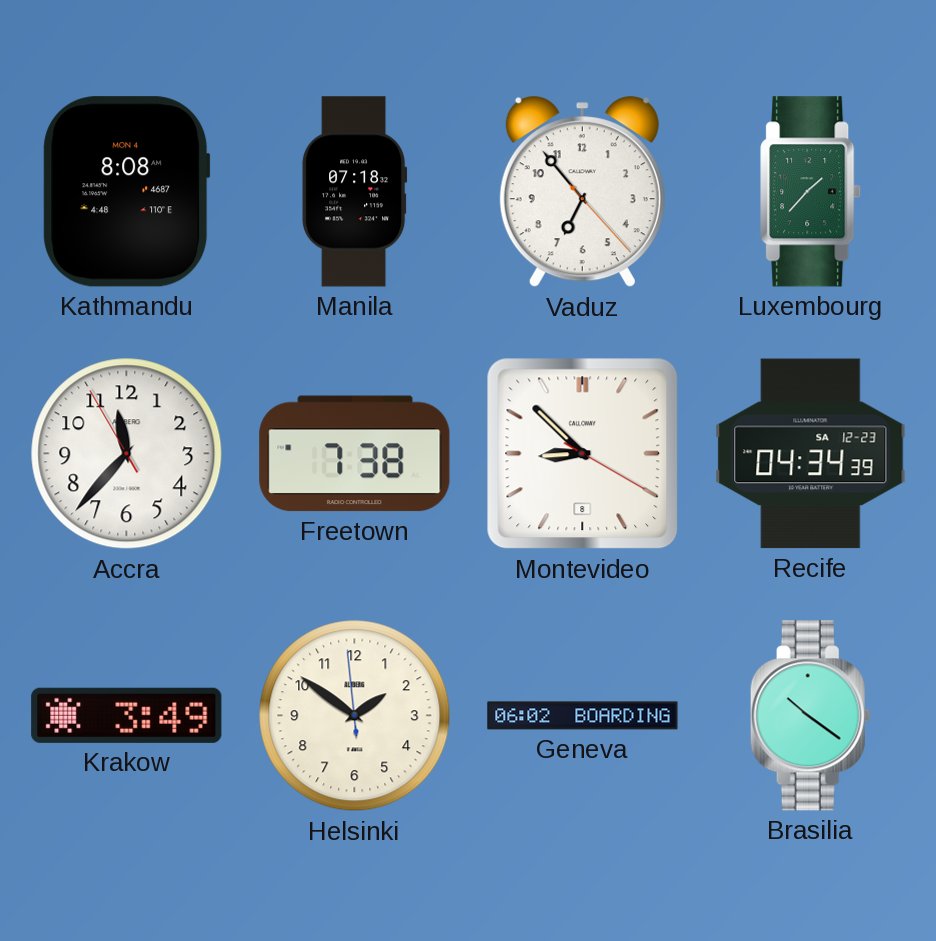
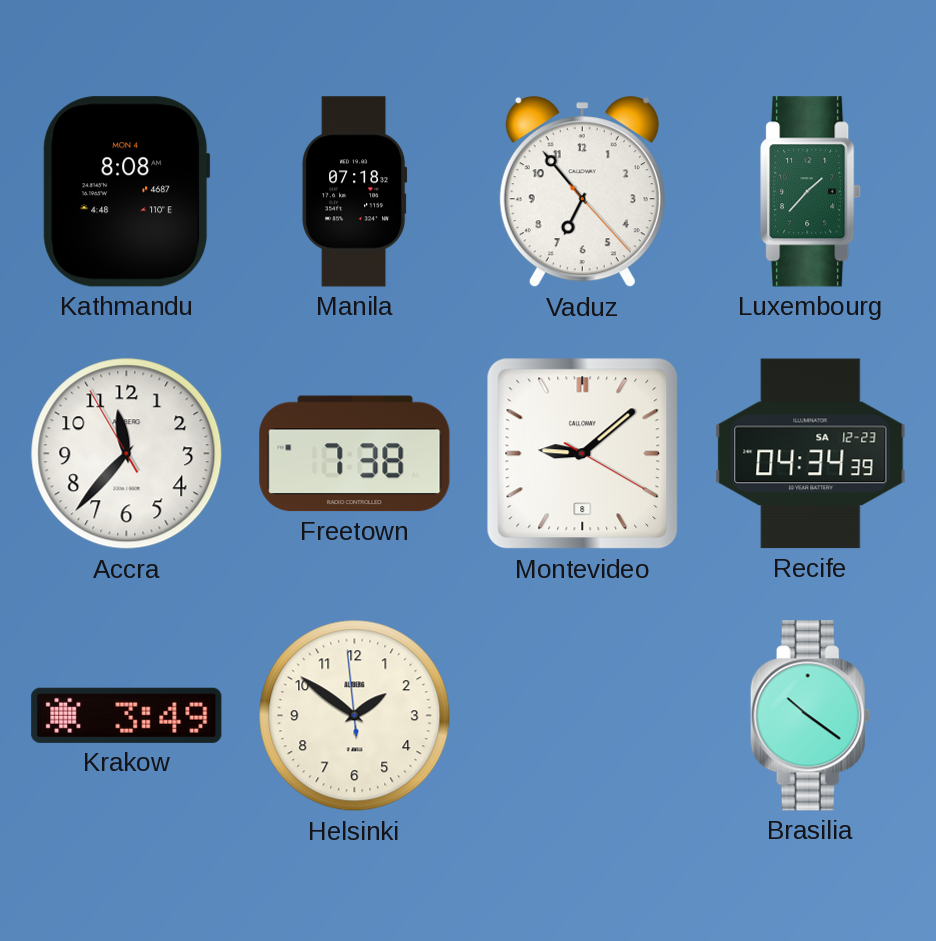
Montevideo: 8:52 -> 9:08
Geneva: 06:02 -> none
